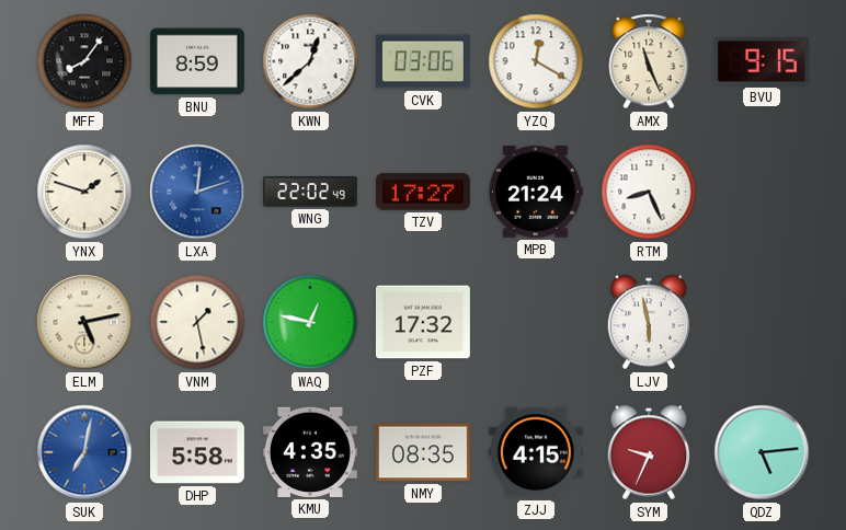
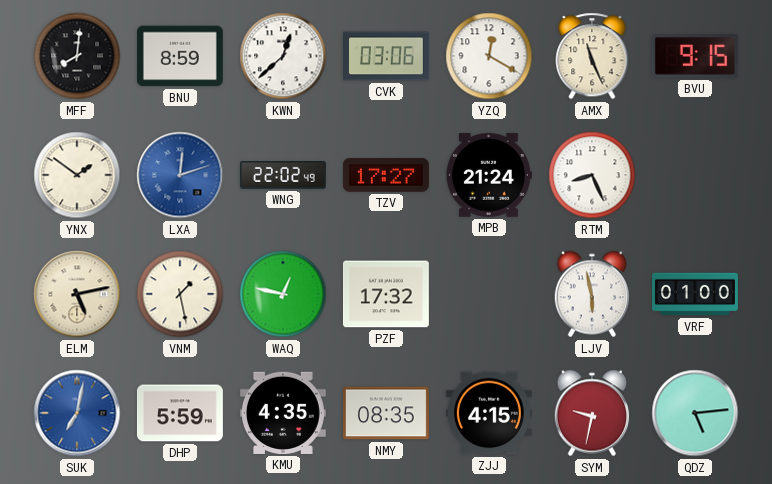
MFF: 8:06 -> 8:01
YNX: 1:48 -> 1:51
VRF: none -> 01:00
DHP: 5:58 -> 5:59
SYM: 9:34 -> 9:32
